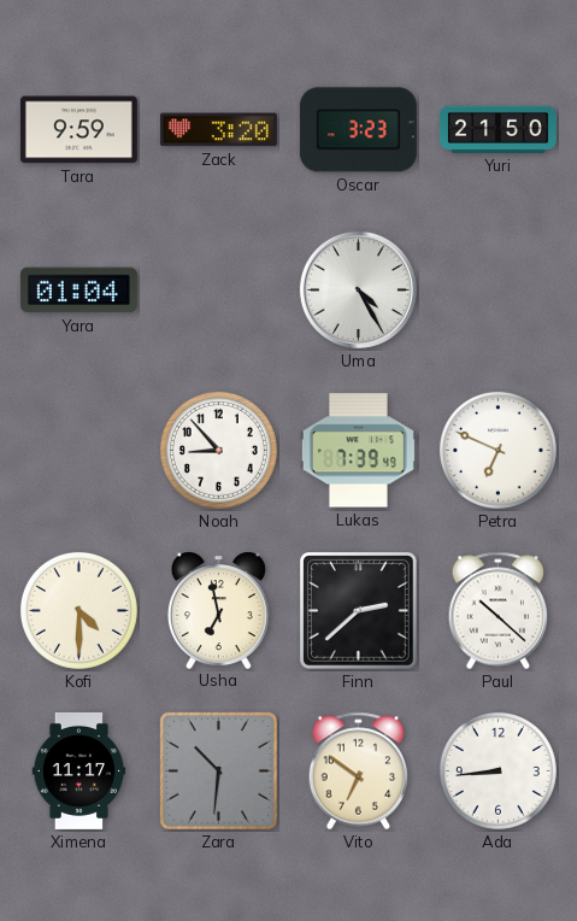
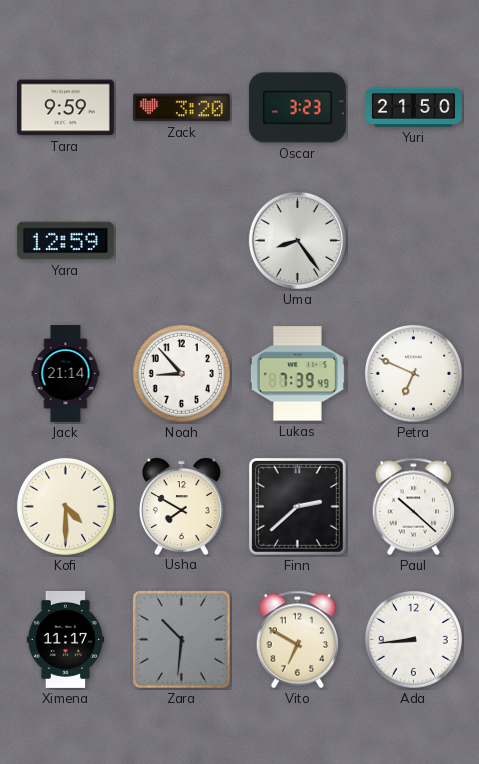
Yara: 01:04 -> 12:59
Uma: 4:25 -> 8:24
Jack: none -> 21:14
Usha: 6:58 -> 7:50
Vito: 6:51 -> 6:50
